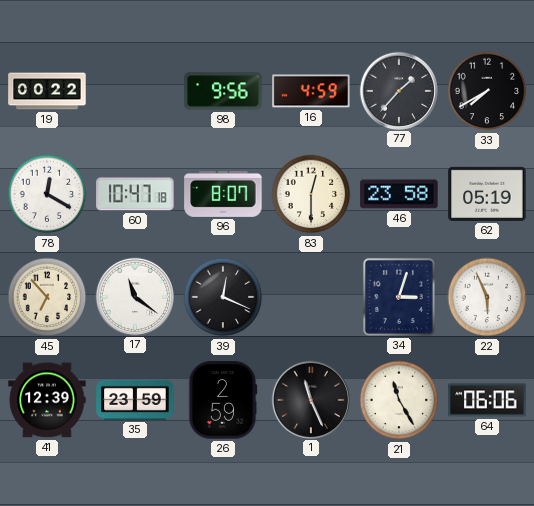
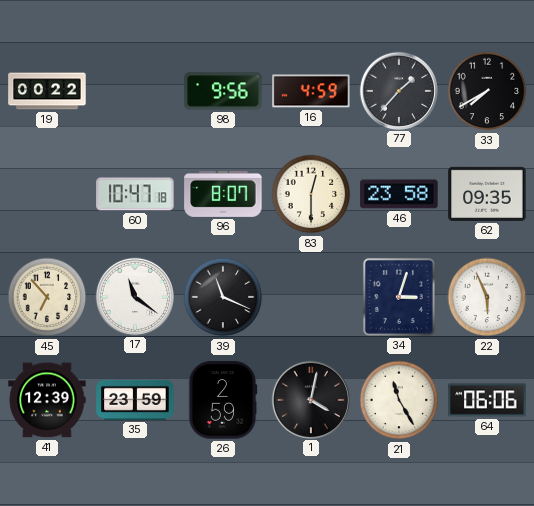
78: 12:20 -> none
62: 05:19 -> 09:35
39: 12:19 -> 11:19
1: 11:26 -> 4:02
